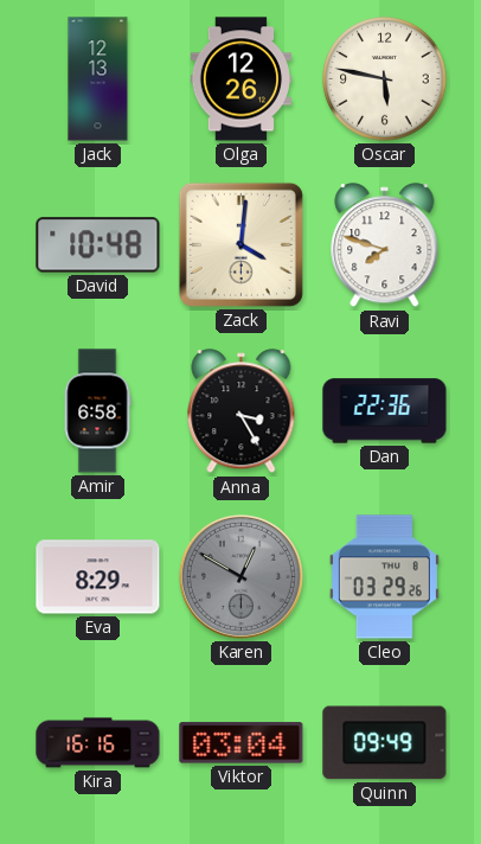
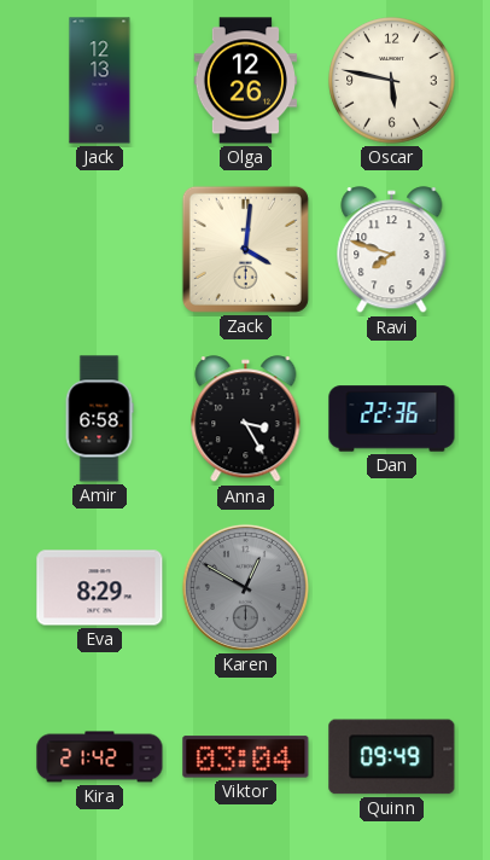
David: 10:48 -> none
Cleo: 03:29 -> none
Kira: 16:16 -> 21:42
